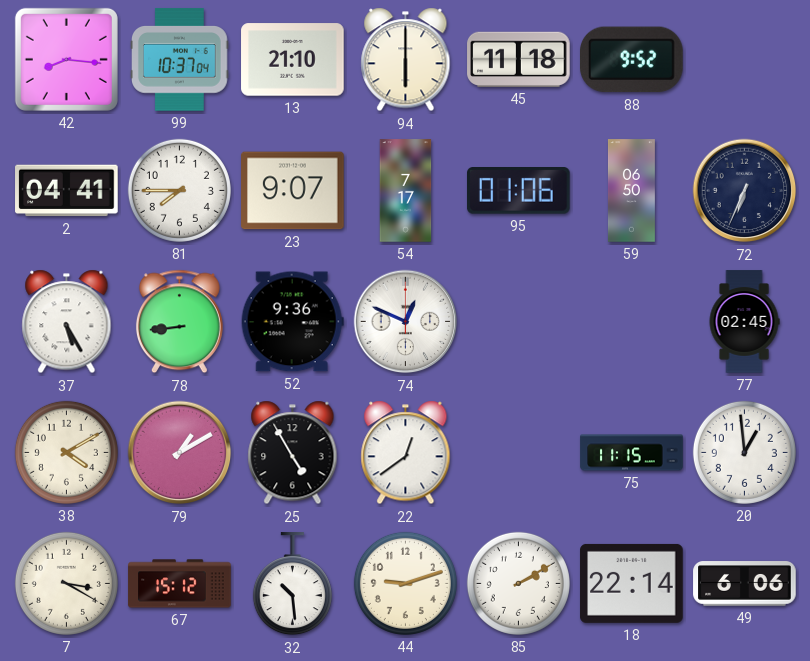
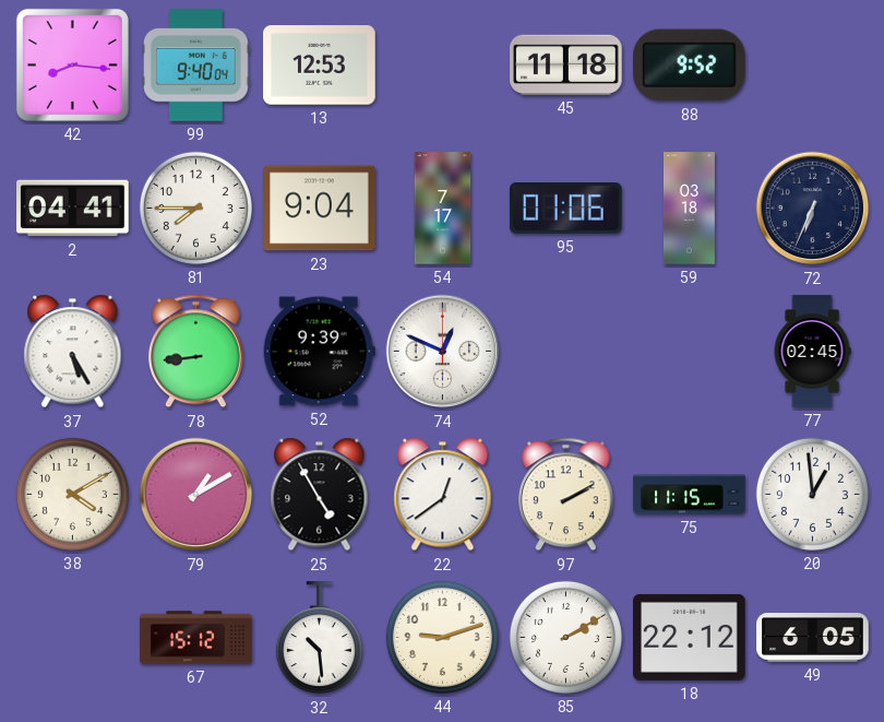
99: 10:37 -> 9:40
13: 21:10 -> 12:53
94: 6:00 -> none
23: 9:07 -> 9:04
59: 06:50 -> 03:18
52: 9:36 -> 9:39
97: none -> 2:10
7: 3:20 -> none
18: 22:14 -> 22:12
49: 6:06 -> 6:05
